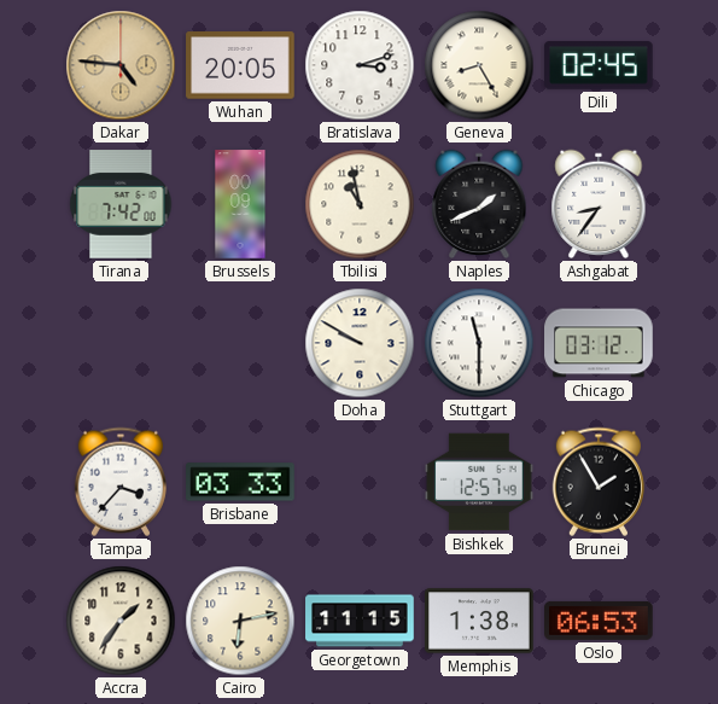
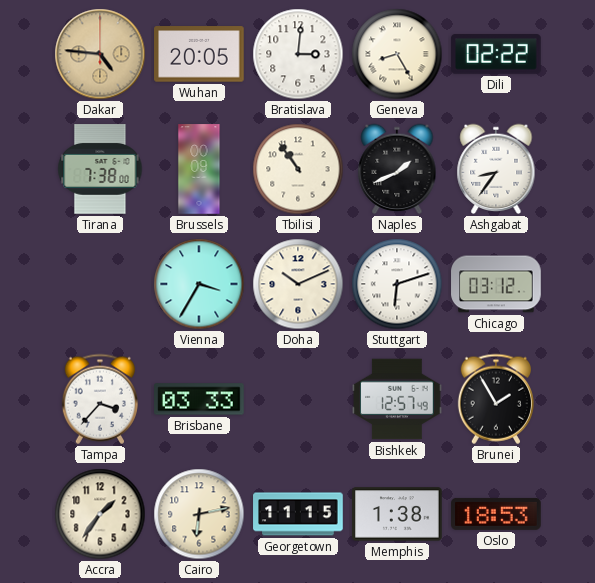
Bratislava: 3:12 -> 3:01
Dili: 02:45 -> 02:22
Tirana: 7:42 -> 7:38
Tbilisi: 10:58 -> 10:54
Vienna: none -> 3:35
Doha: 9:50 -> 10:11
Stuttgart: 11:30 -> 6:12
Oslo: 06:53 -> 18:53
